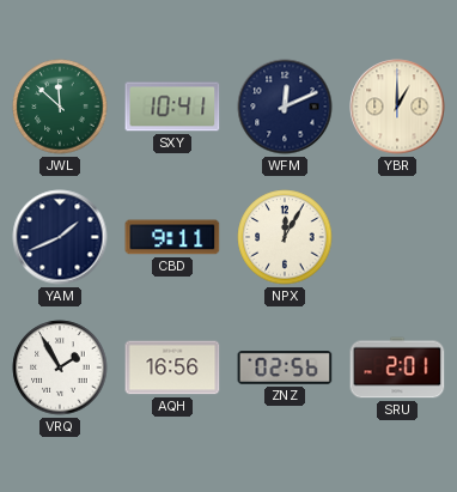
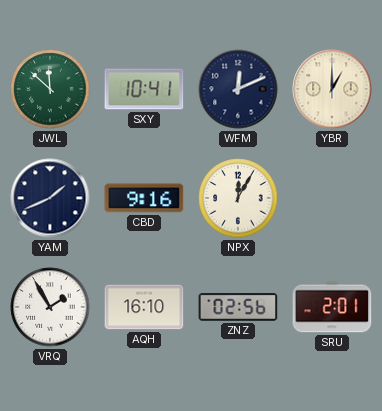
CBD: 9:11 -> 9:16
AQH: 16:56 -> 16:10
